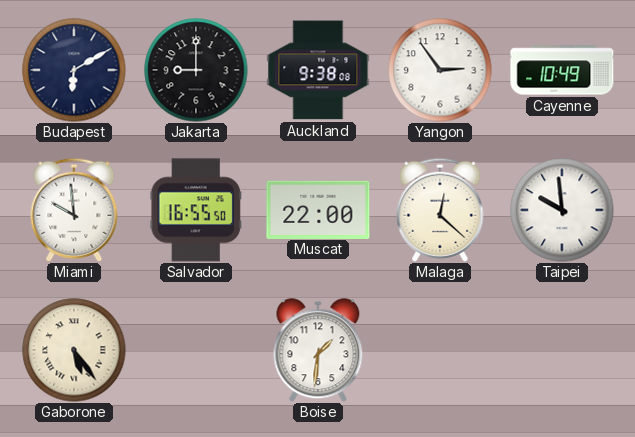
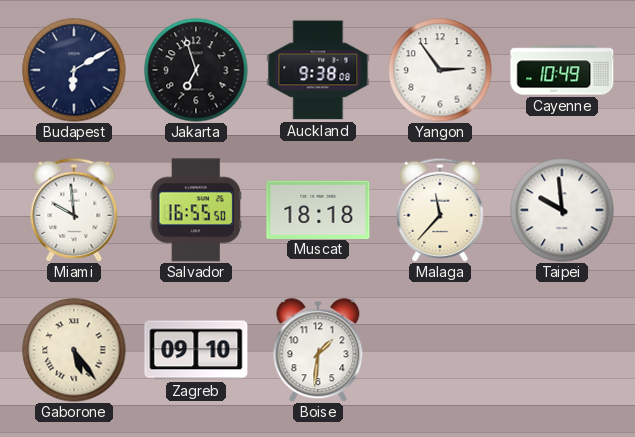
Jakarta: 9:00 -> 6:57
Muscat: 22:00 -> 18:18
Malaga: 12:22 -> 11:37
Zagreb: none -> 09:10
